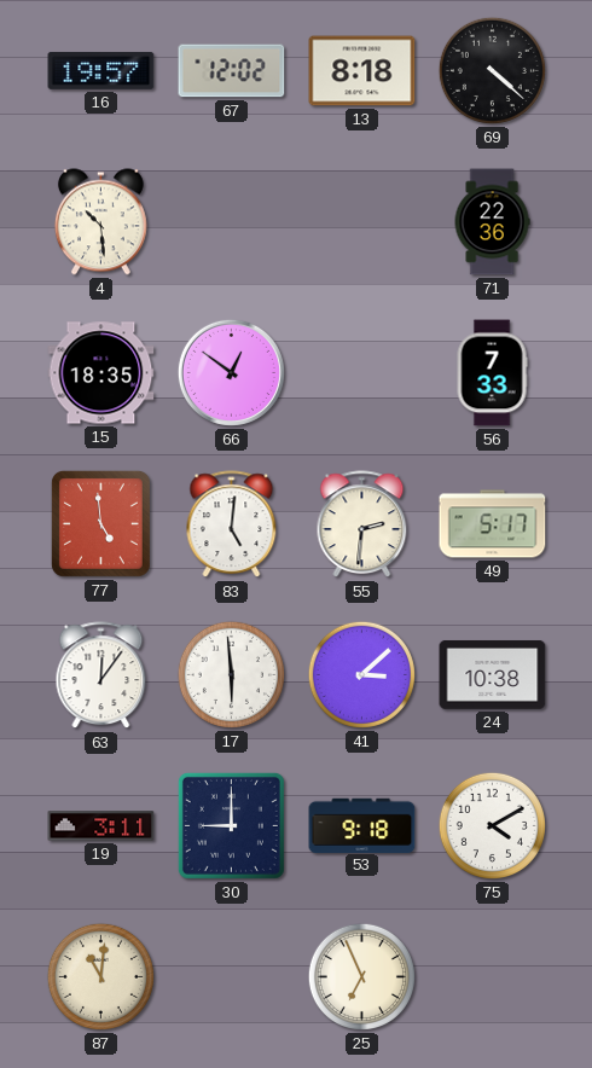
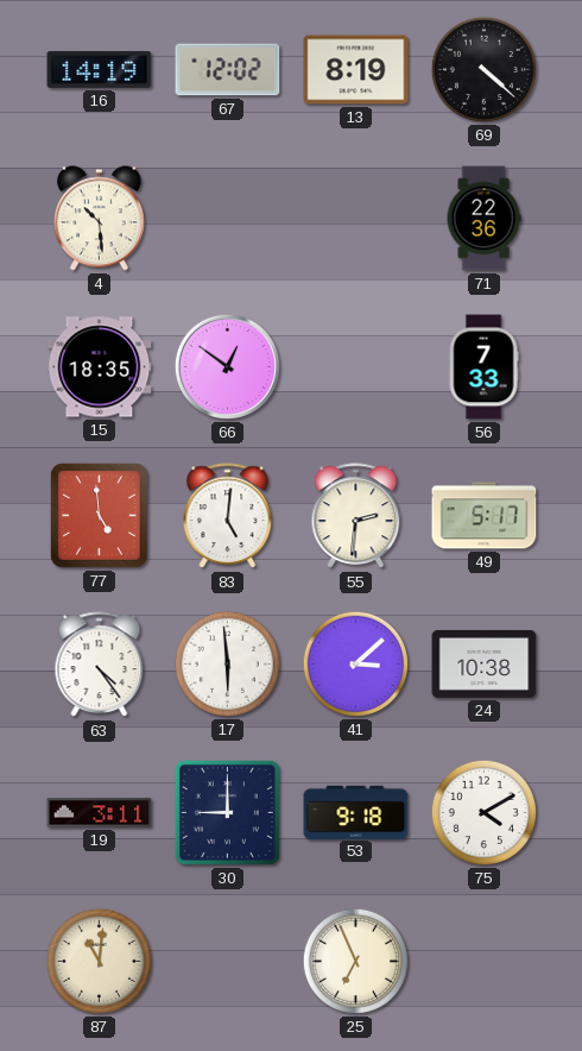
16: 19:57 -> 14:19
13: 8:18 -> 8:19
63: 12:06 -> 4:24
